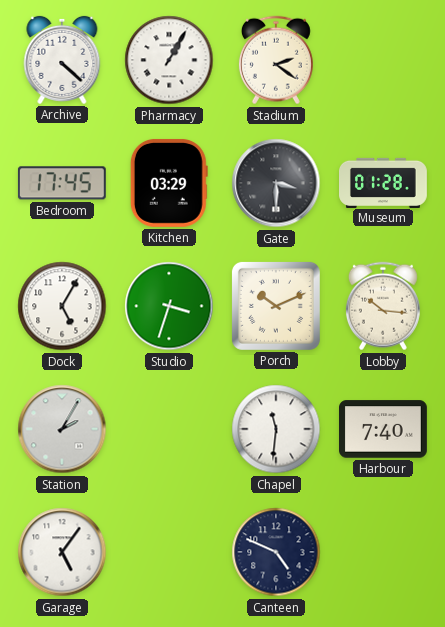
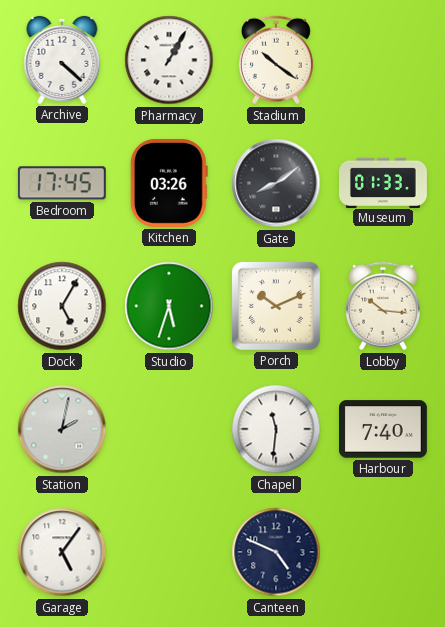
Stadium: 2:21 -> 10:21
Kitchen: 03:29 -> 03:26
Gate: 3:30 -> 8:09
Museum: 01:28 -> 01:33
Studio: 3:33 -> 5:33
Station: 2:05 -> 2:02
